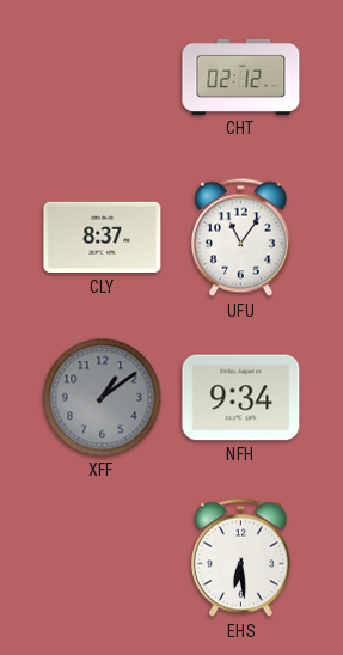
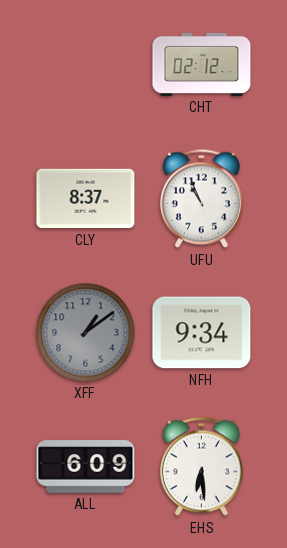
UFU: 11:06 -> 10:56
ALL: none -> 6:09
